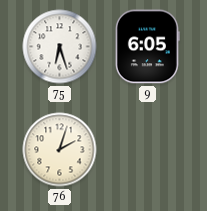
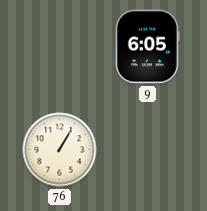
75: 6:27 -> none
76: 2:03 -> 1:05
